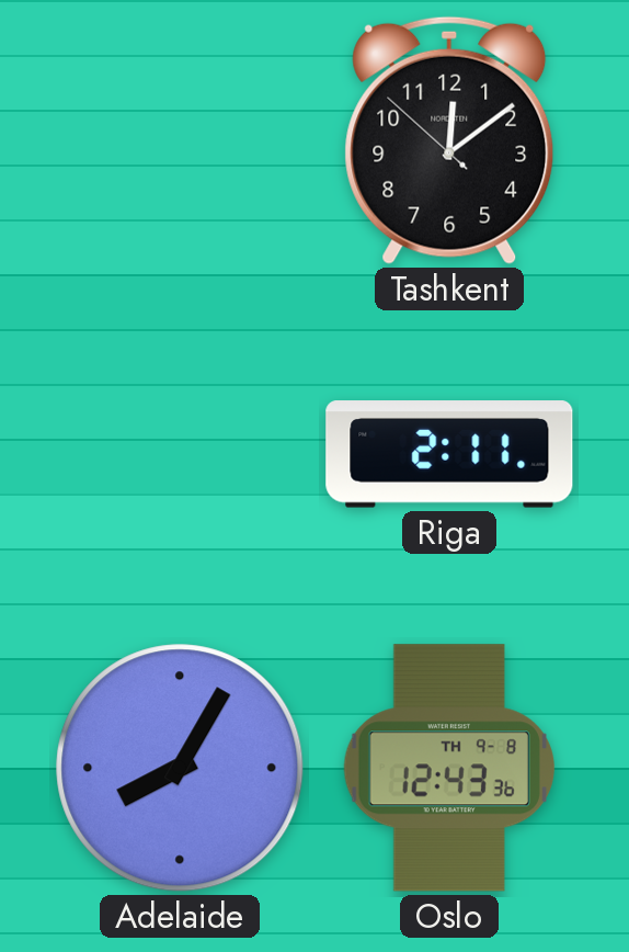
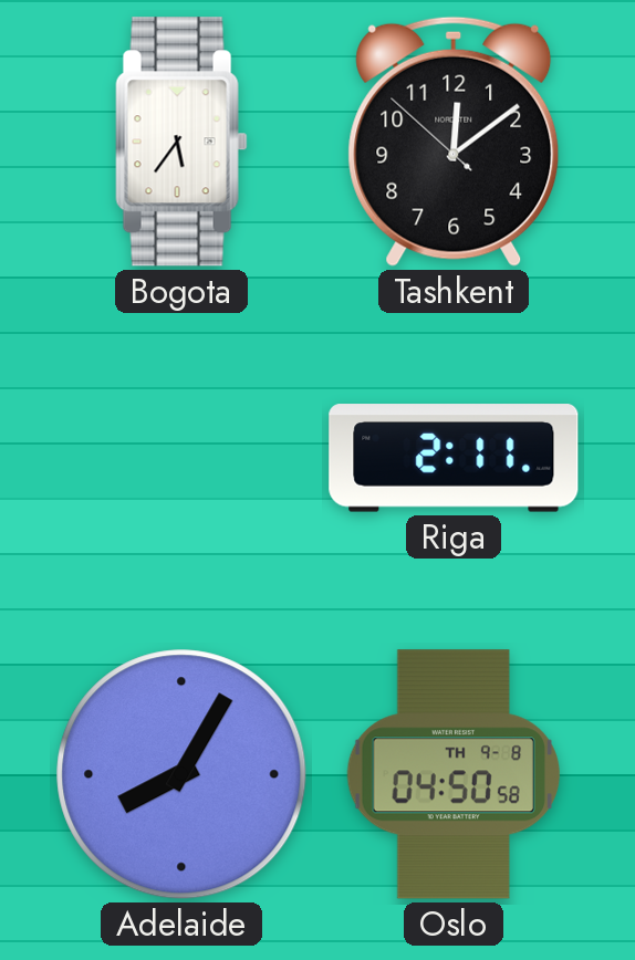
Bogota: none -> 5:36
Oslo: 12:43 -> 04:50
